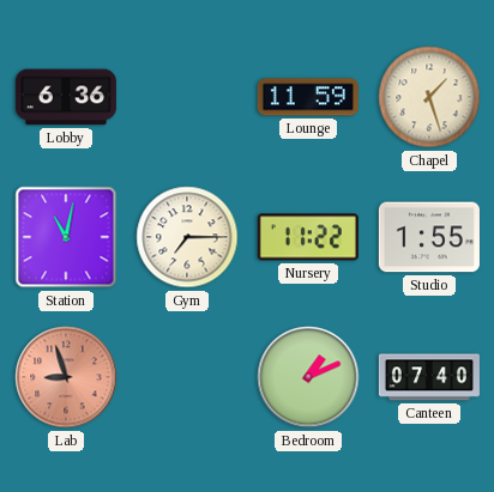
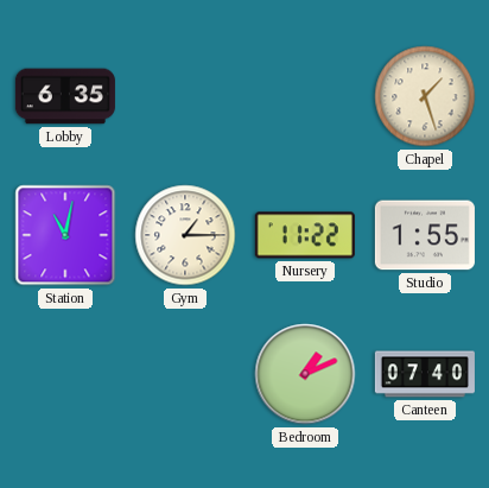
Lobby: 6:36 -> 6:35
Lounge: 11:59 -> none
Gym: 7:15 -> 1:15
Lab: 8:57 -> none
